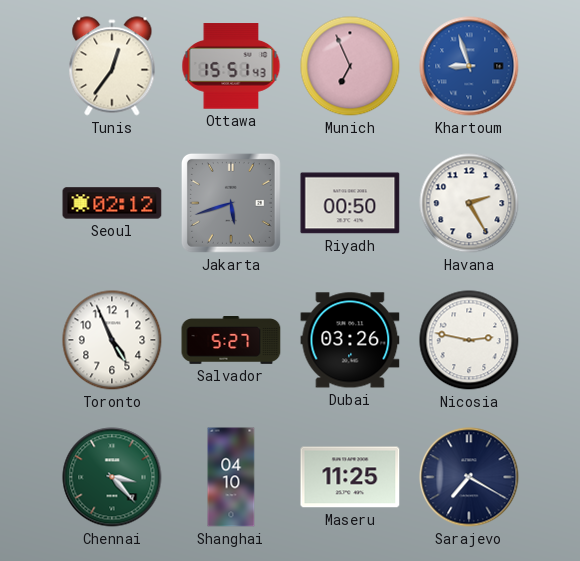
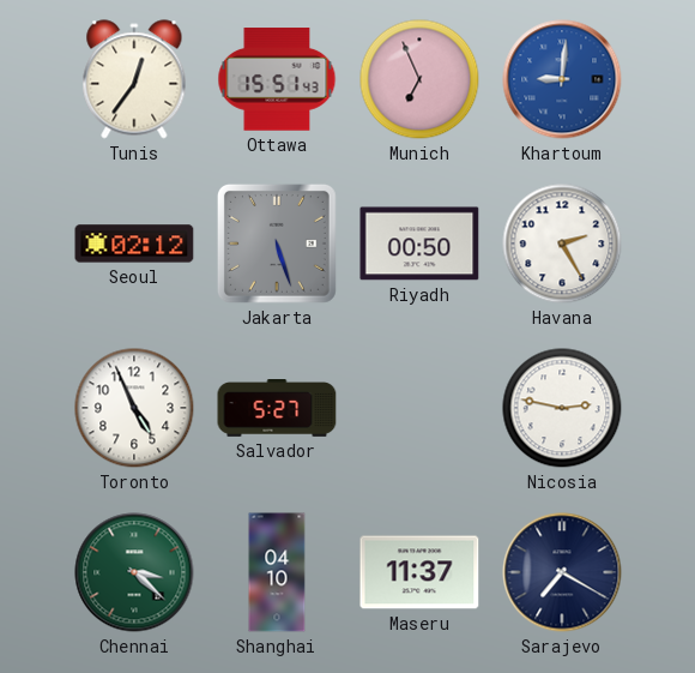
Khartoum: 8:57 -> 9:01
Jakarta: 5:42 -> 5:27
Dubai: 03:26 -> none
Chennai: 3:23 -> 3:22
Maseru: 11:25 -> 11:37
